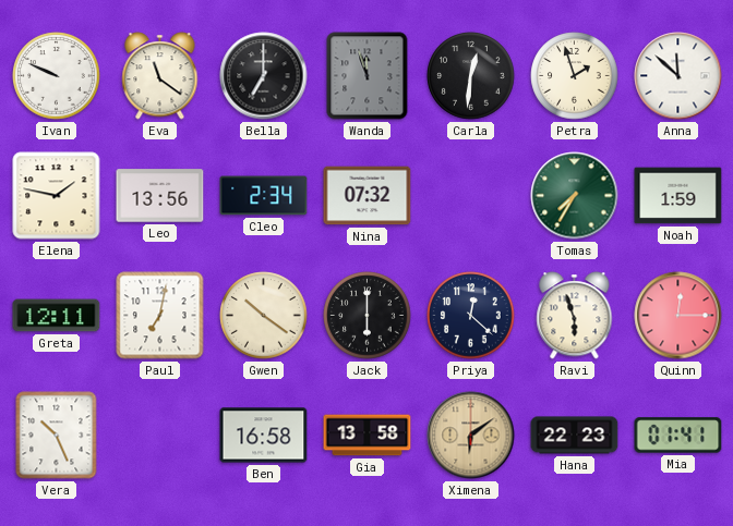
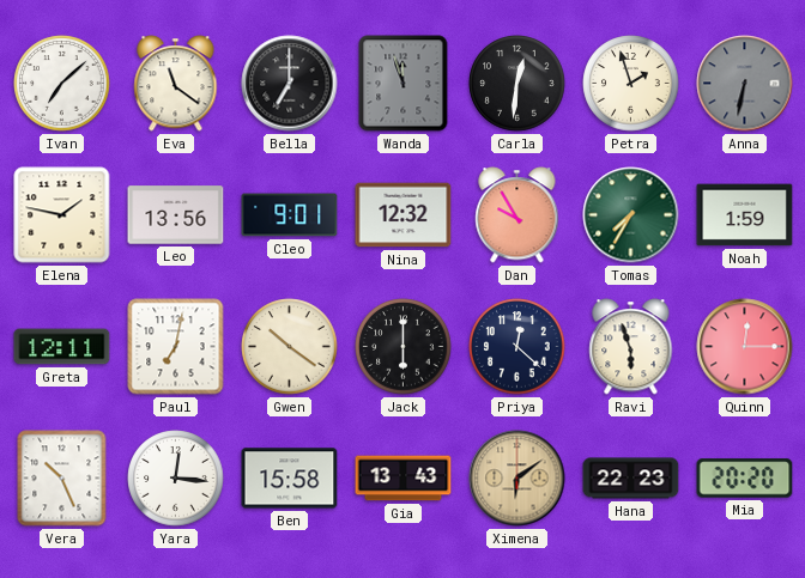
Ivan: 9:49 -> 7:08
Anna: 11:52 -> 6:32
Anna dial: white -> grey
Cleo: 2:34 -> 9:01
Nina: 07:32 -> 12:32
Dan: none -> 9:55
Yara: none -> 12:16
Ben: 16:58 -> 15:58
Gia: 13:58 -> 13:43
Mia: 01:41 -> 20:20
